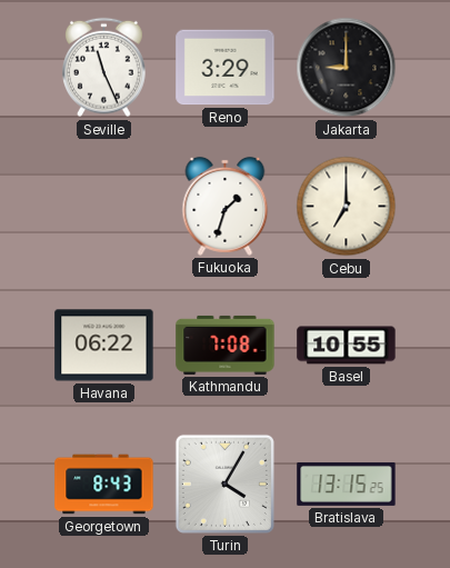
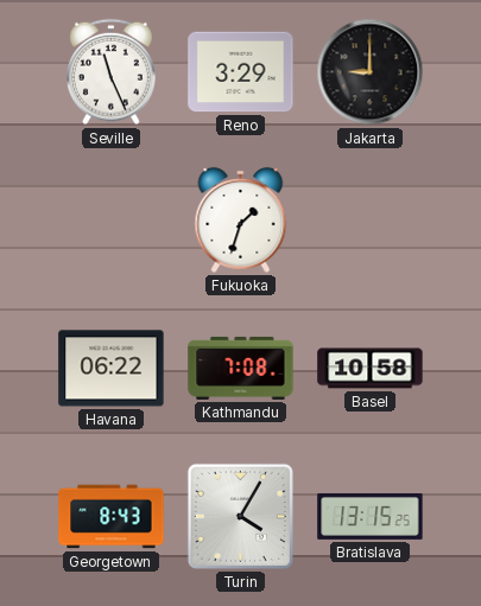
Cebu: 7:00 -> none
Basel: 10:55 -> 10:58
